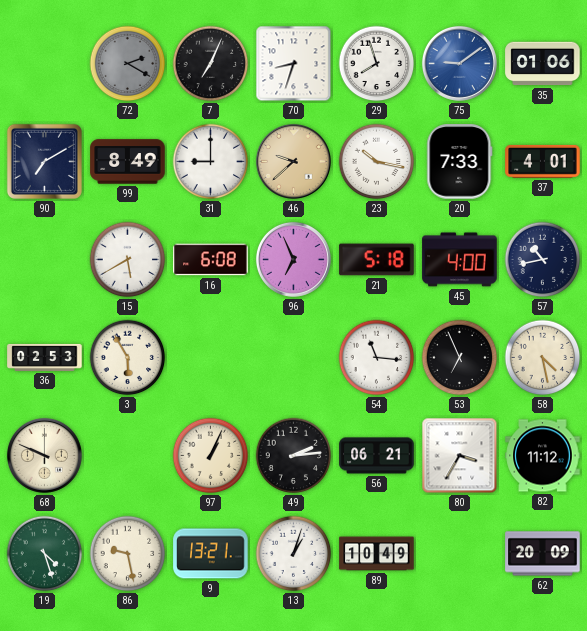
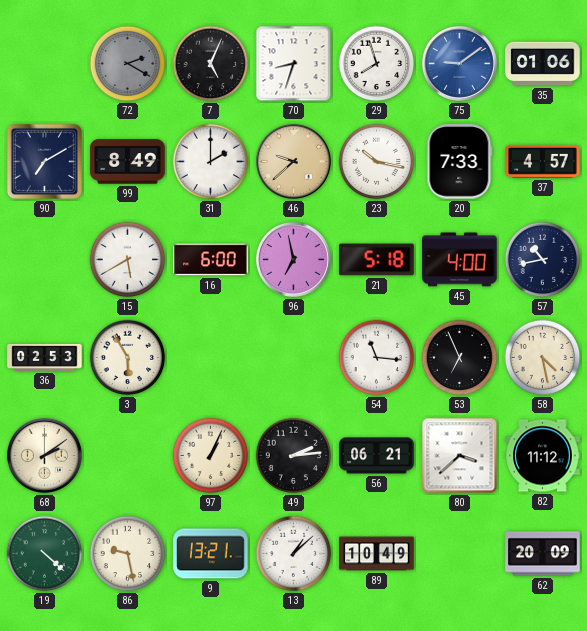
7: 7:04 -> 5:04
31: 9:00 -> 2:00
37: 4:01 -> 4:57
16: 6:08 -> 6:00
96: 6:56 -> 6:58
68: 9:49 -> 2:09
80: 3:35 -> 3:38
19: 4:27 -> 4:22
13: 1:03 -> 1:08
